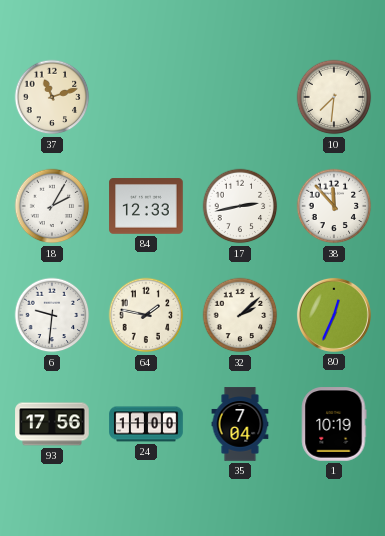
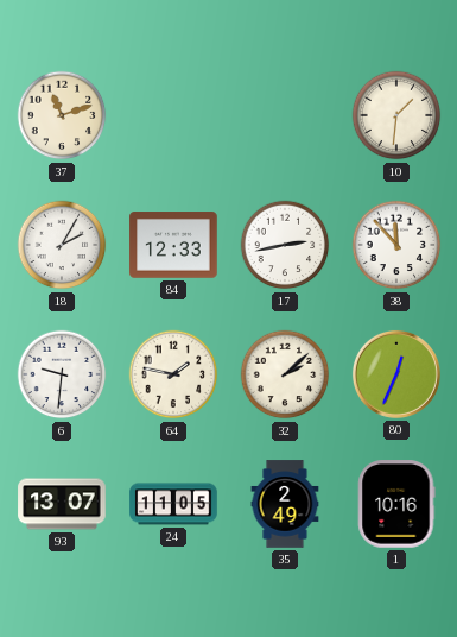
10: 7:31 -> 1:31
93: 17:56 -> 13:07
24: 11:00 -> 11:05
35: 7:04 -> 2:49
1: 10:19 -> 10:16
